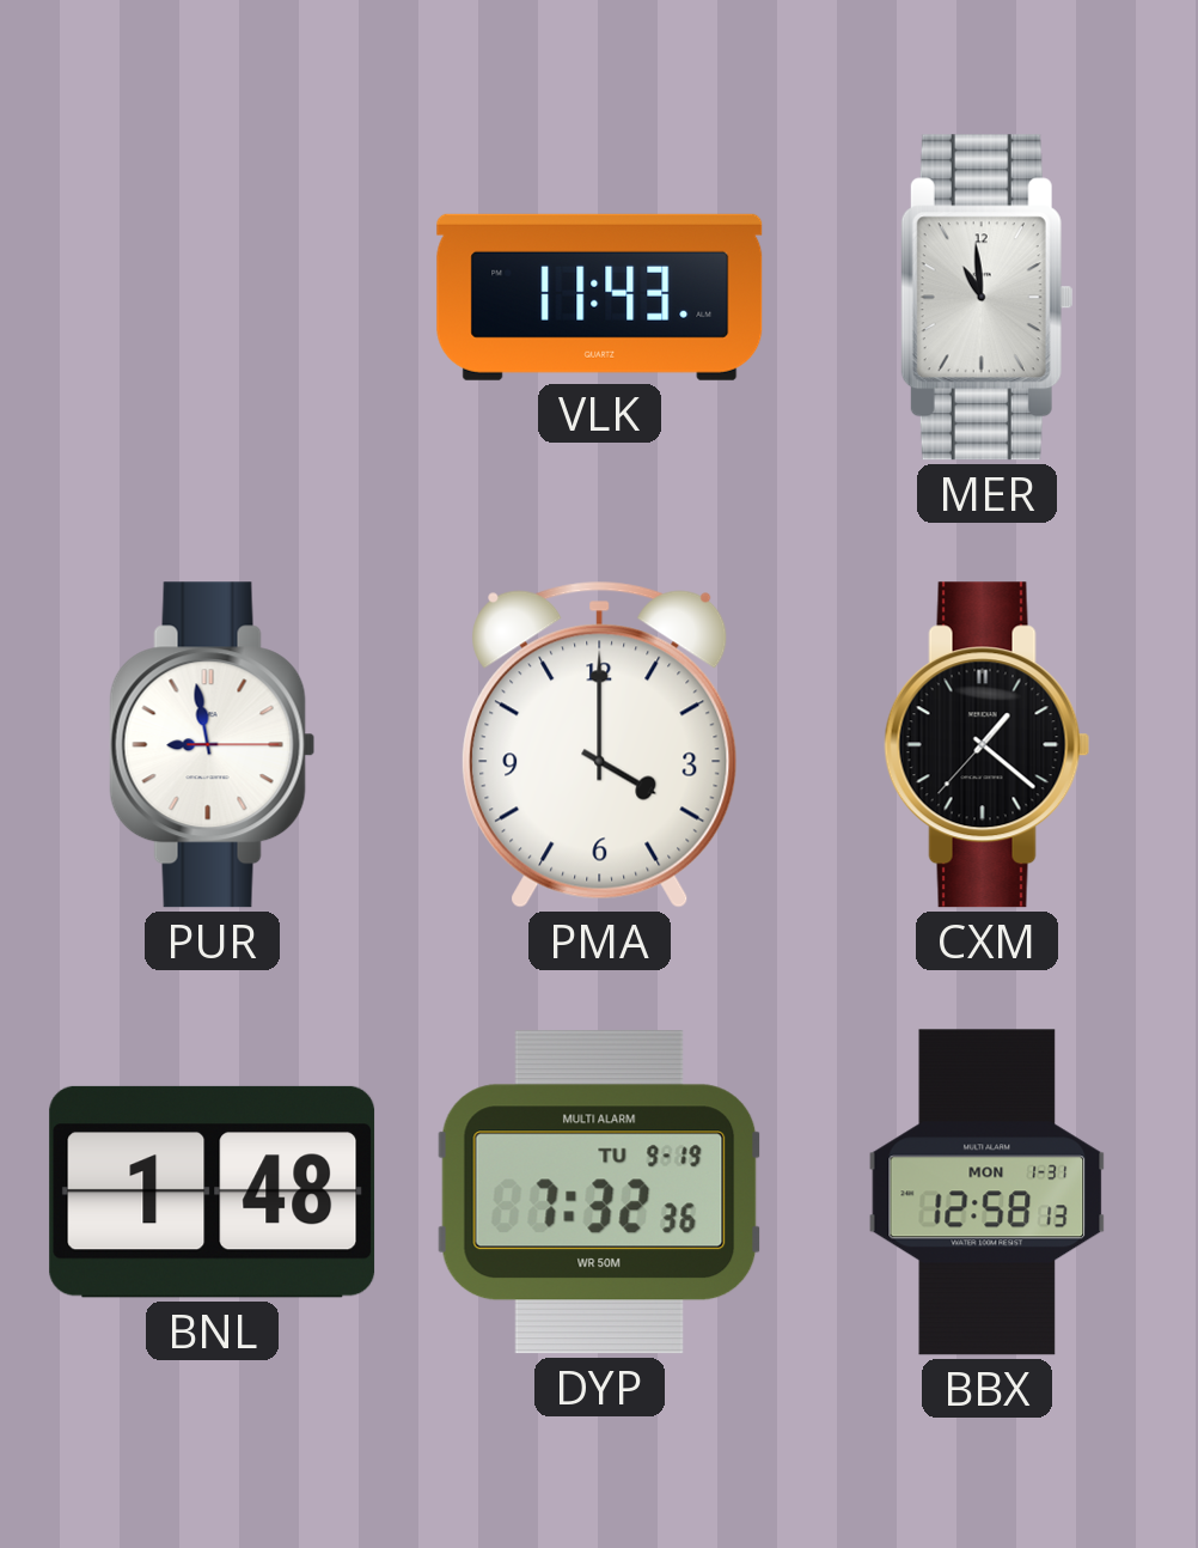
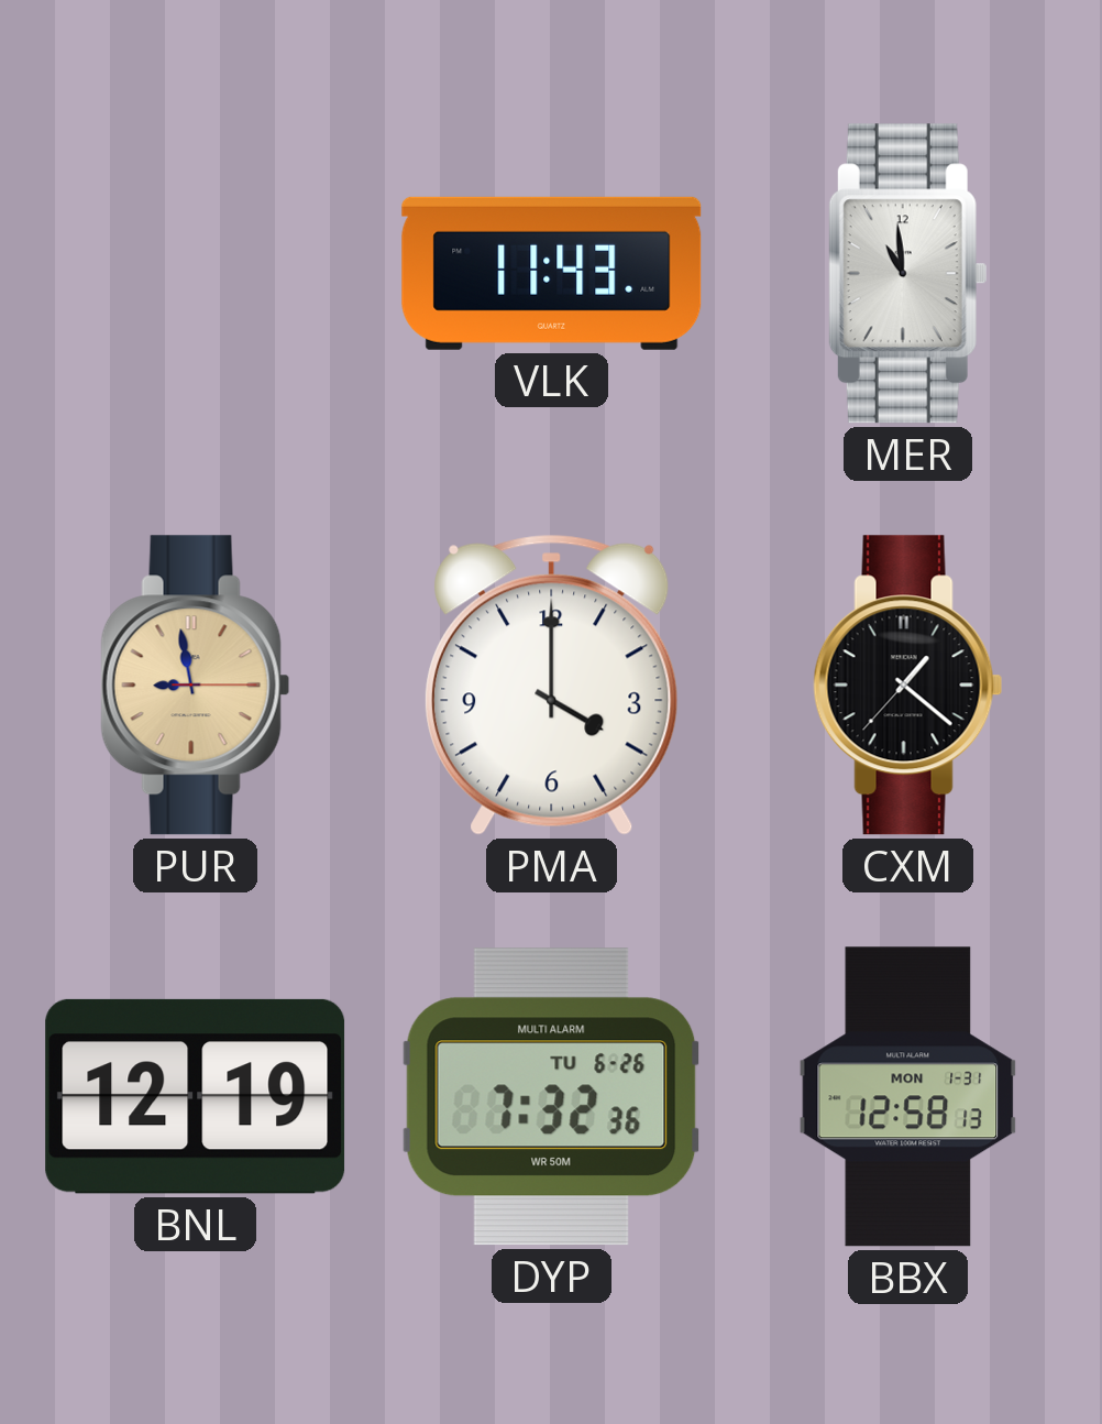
PUR dial: white -> champagne
BNL: 1:48 -> 12:19
DYP date: TU 9-19 -> TU 6-26
